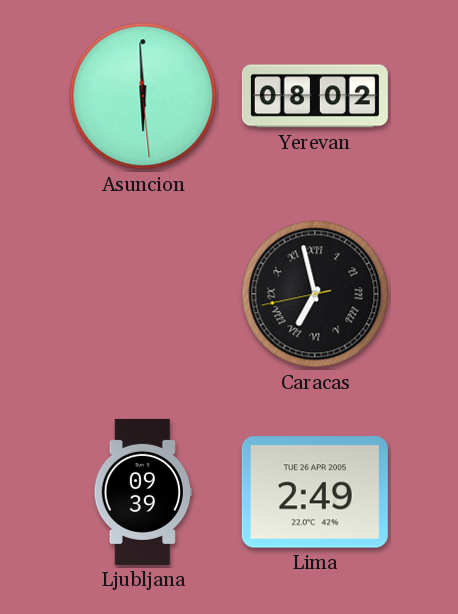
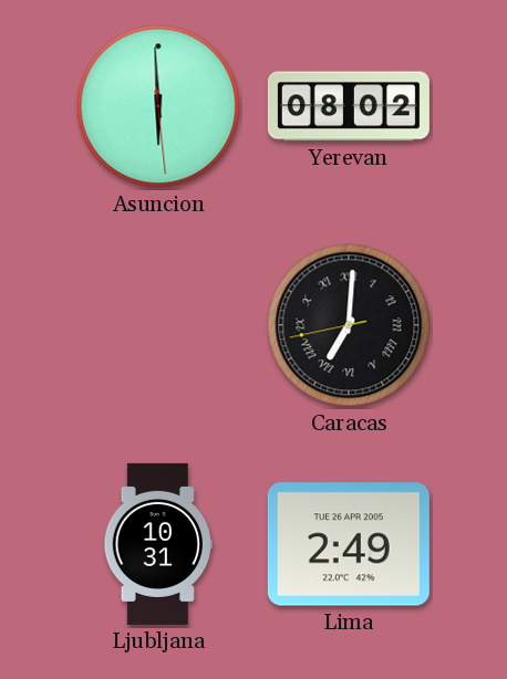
Caracas: 6:57 -> 7:00
Ljubljana: 09:39 -> 10:31
